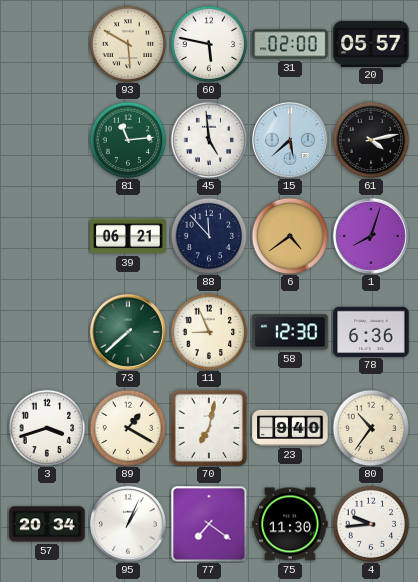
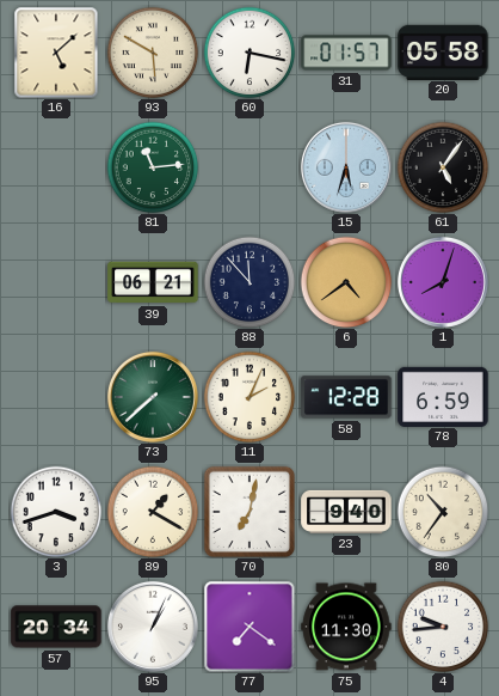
16: none -> 5:08
60: 5:47 -> 6:17
31: 02:00 -> 01:57
20: 05:57 -> 05:58
45: 4:59 -> none
15: 5:38 -> 5:33
61: 4:13 -> 5:06
11: 8:56 -> 2:04
58: 12:30 -> 12:28
78: 6:36 -> 6:59
